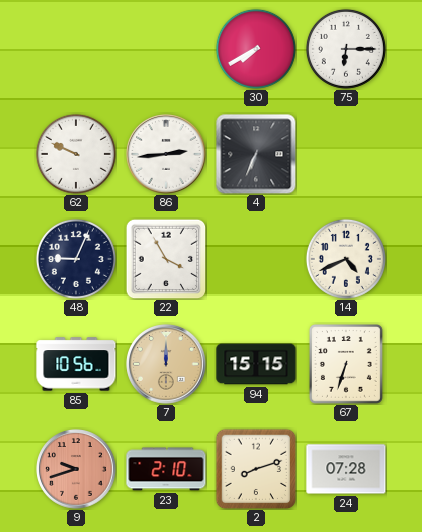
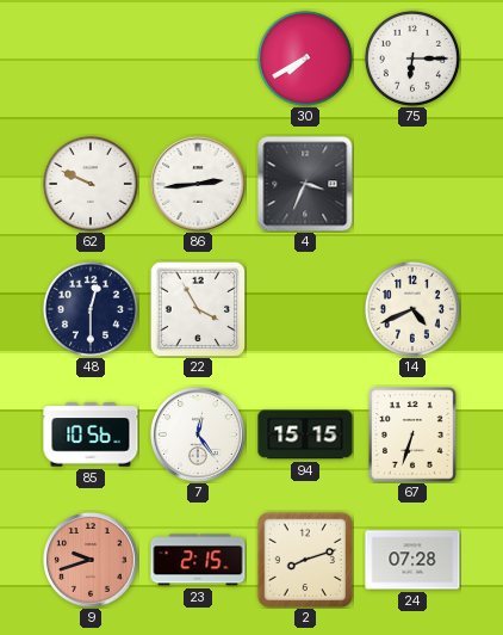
4: 6:34 -> 3:34
48: 9:04 -> 12:30
7: 12:00 -> 12:24
7 dial: champagne -> white
23: 2:10 -> 2:15
